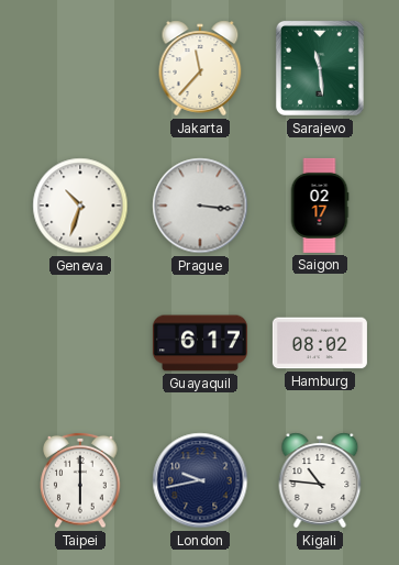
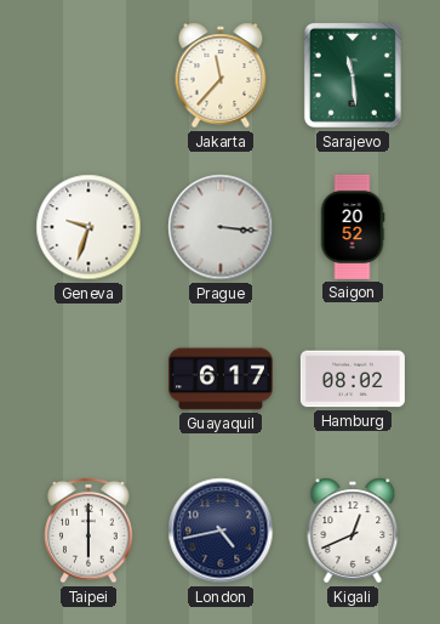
Geneva: 10:33 -> 9:33
Saigon: 02:17 -> 20:52
London: 9:43 -> 4:43
Kigali: 10:46 -> 12:41
